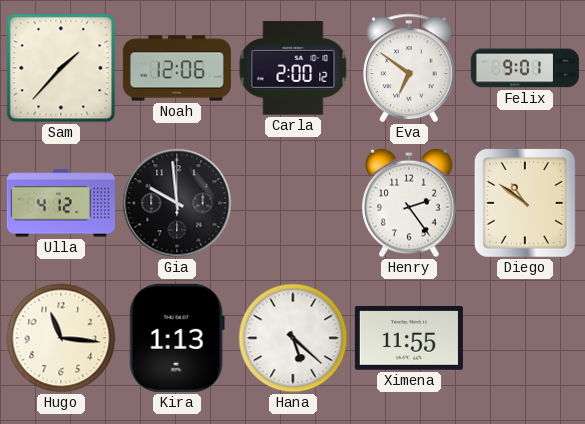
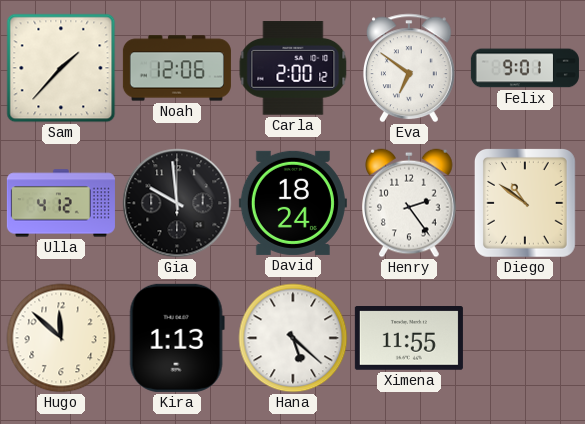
David: none -> 18:24
Hugo: 11:16 -> 11:52
